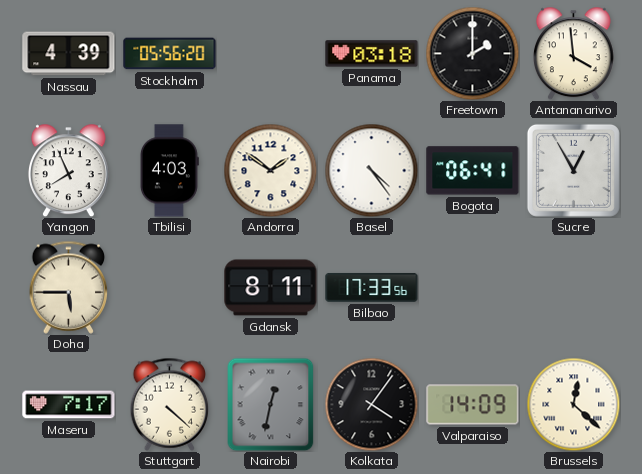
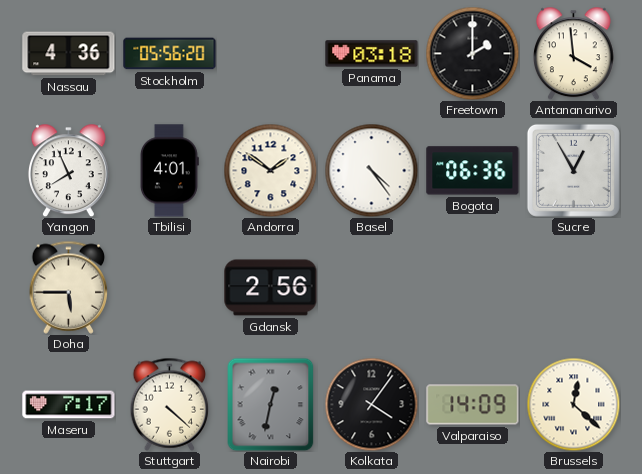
Nassau: 4:39 -> 4:36
Tbilisi: 4:03 -> 4:01
Bogota: 06:41 -> 06:36
Gdansk: 8:11 -> 2:56
Bilbao: 17:33 -> none
